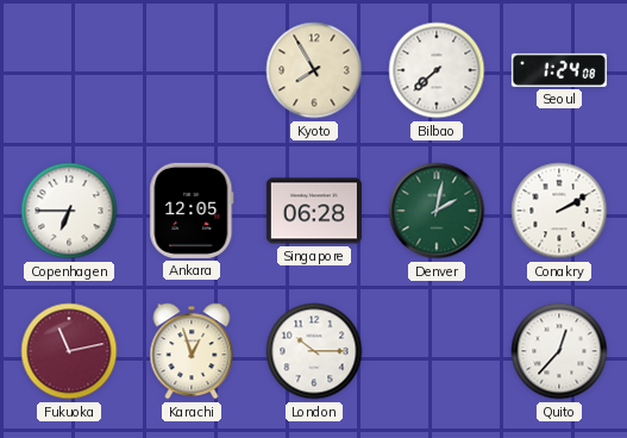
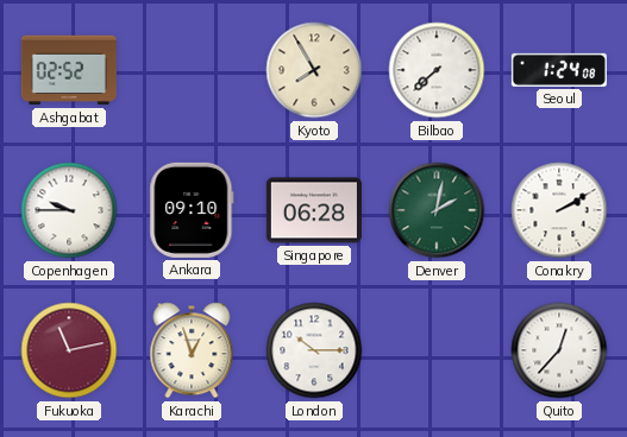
Ashgabat: none -> 02:52
Copenhagen: 6:45 -> 9:45
Ankara: 12:05 -> 09:10
